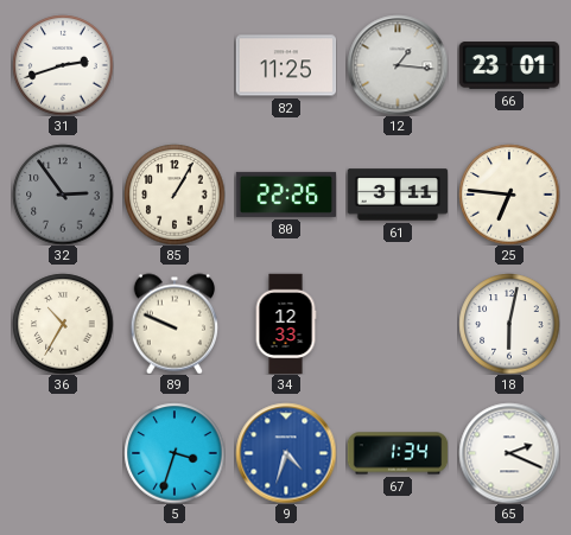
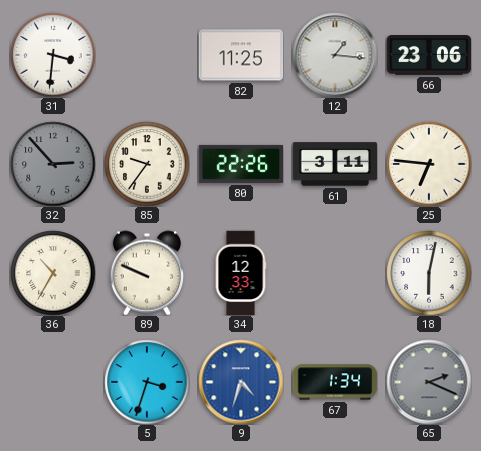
31: 2:42 -> 3:31
66: 23:01 -> 23:06
32: 2:54 -> 2:53
85: 1:05 -> 9:36
65 dial: white -> grey
